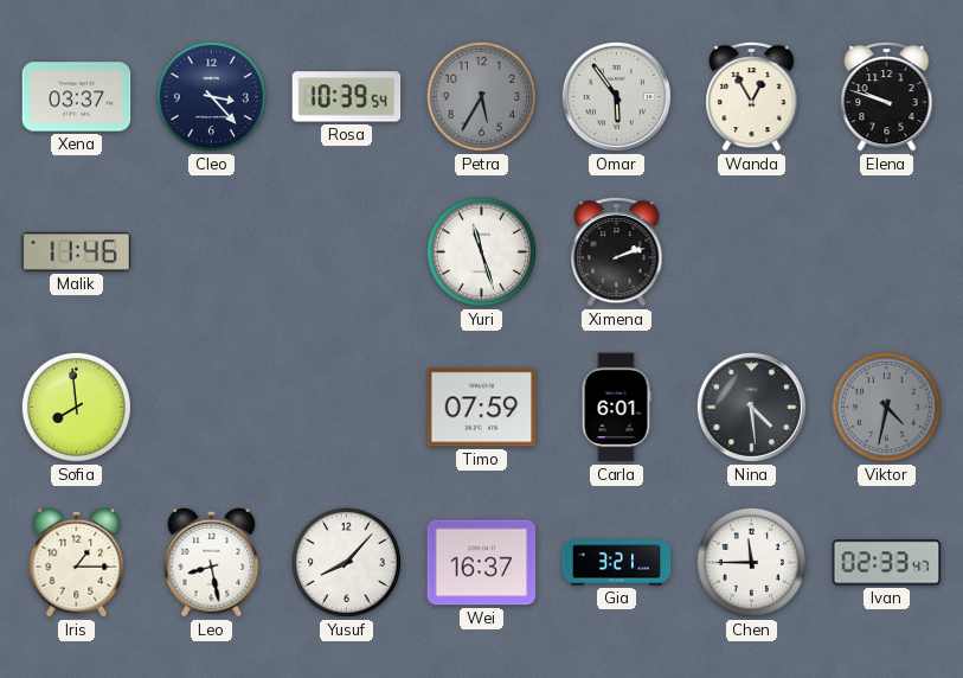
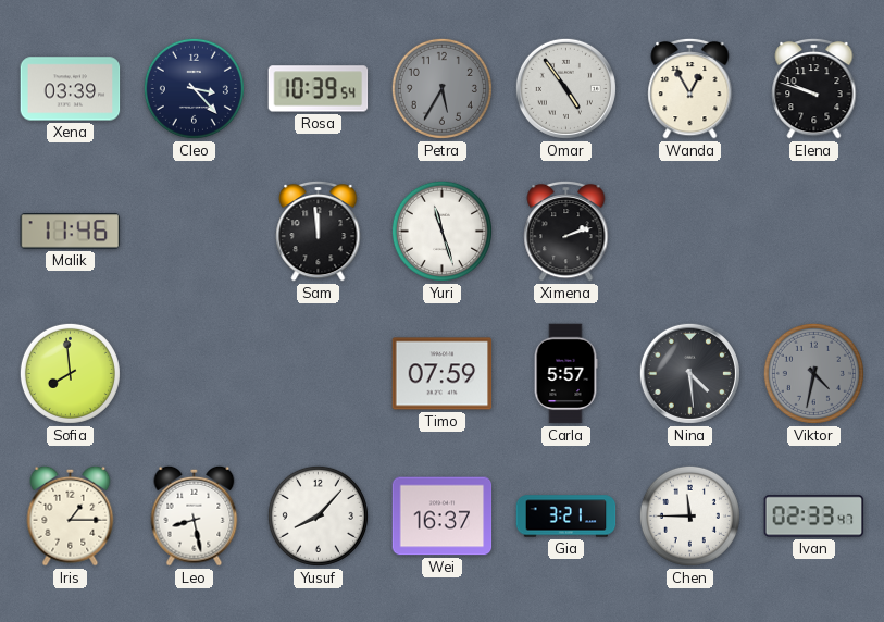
Xena: 03:37 -> 03:39
Omar: 5:54 -> 4:54
Sam: none -> 11:59
Carla: 6:01 -> 5:57
